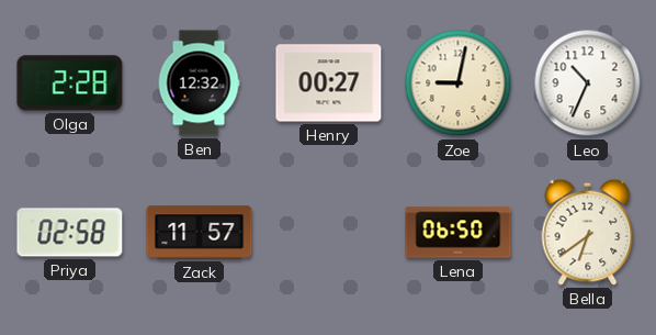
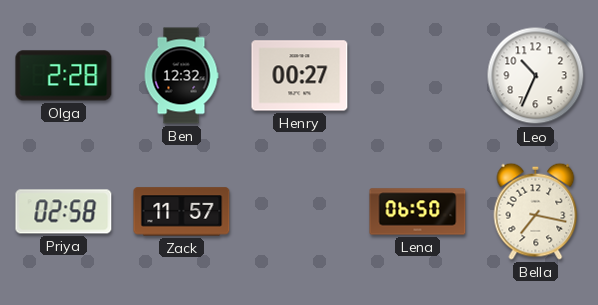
Zoe: 9:02 -> none
Bella: 6:39 -> 7:17
